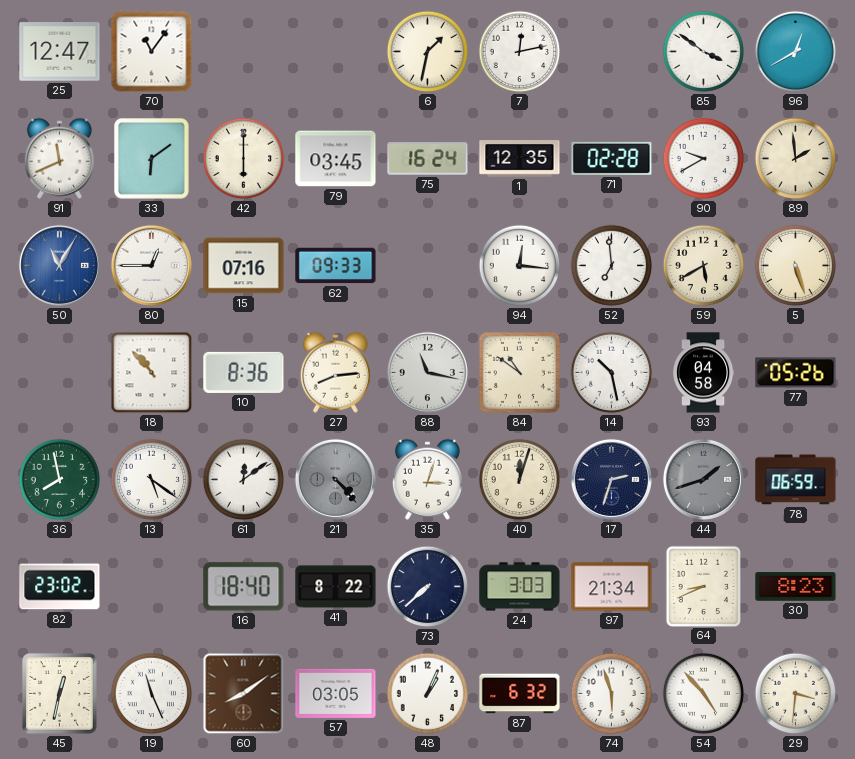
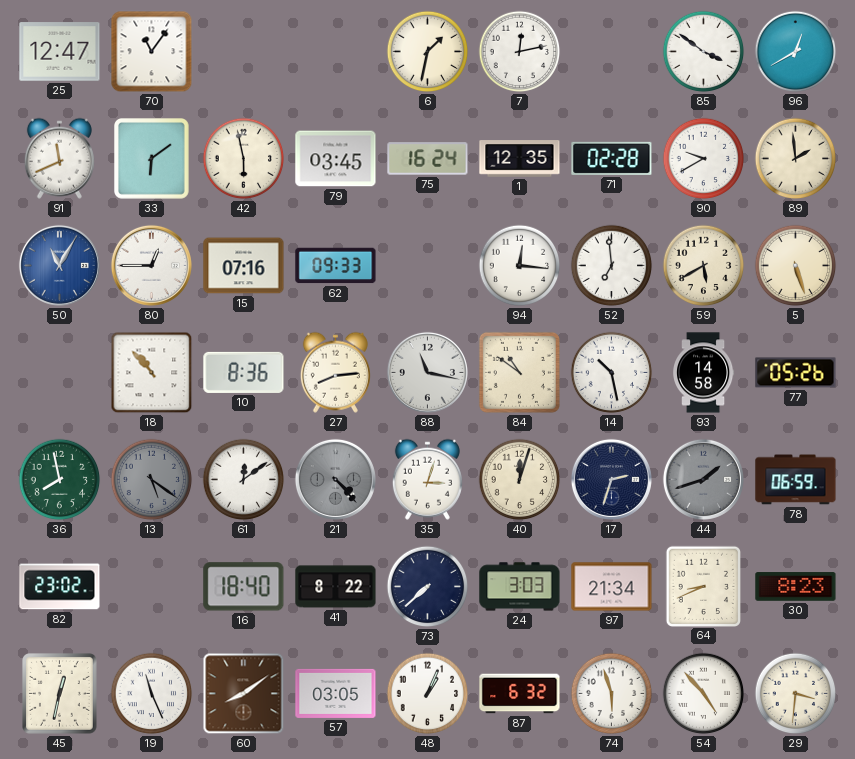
42: 6:00 -> 5:58
93: 04:58 -> 14:58
13 dial: white -> grey
